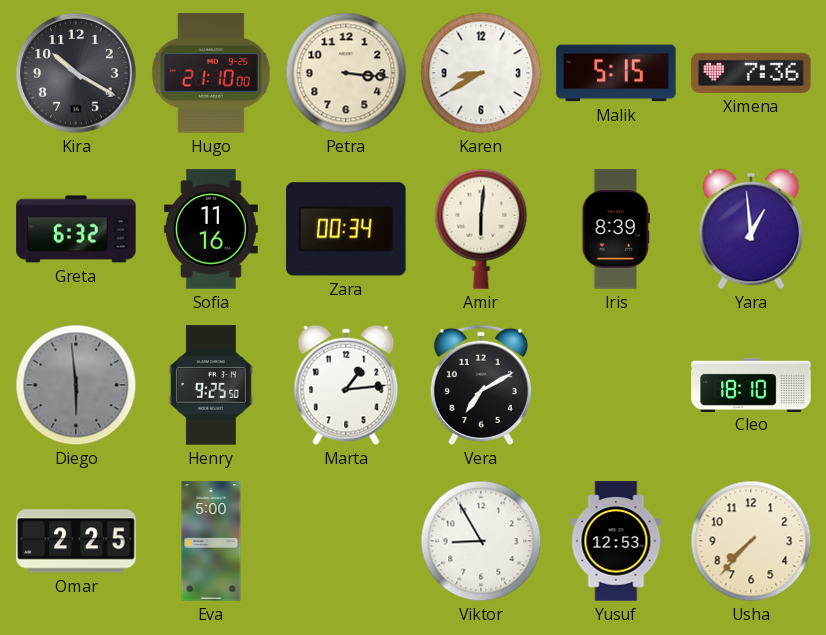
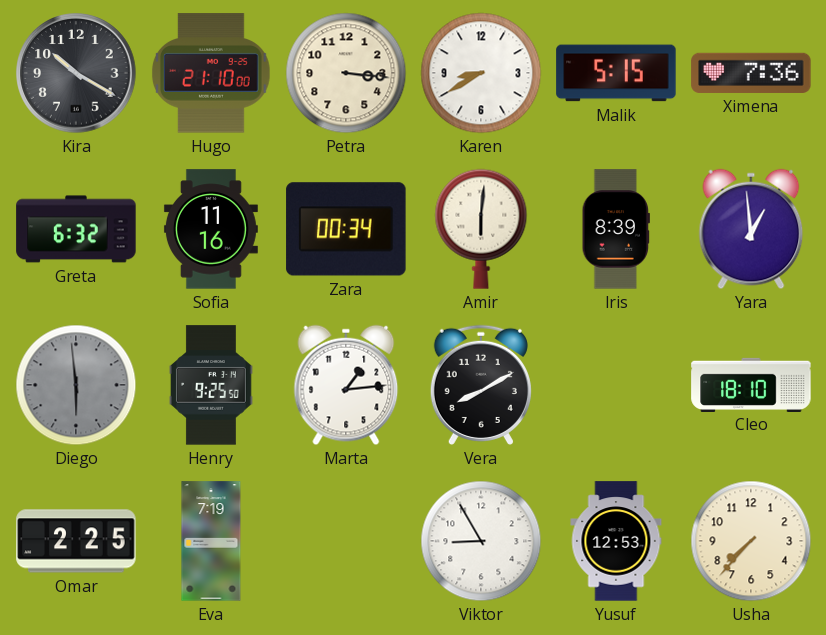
Vera: 7:10 -> 8:10
Eva: 5:00 -> 7:19
